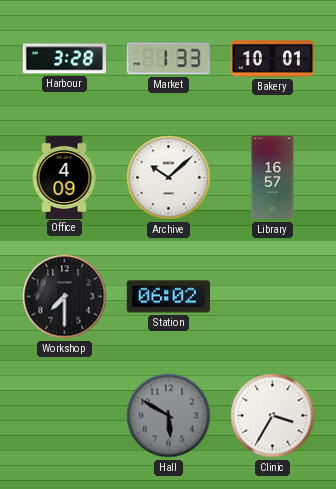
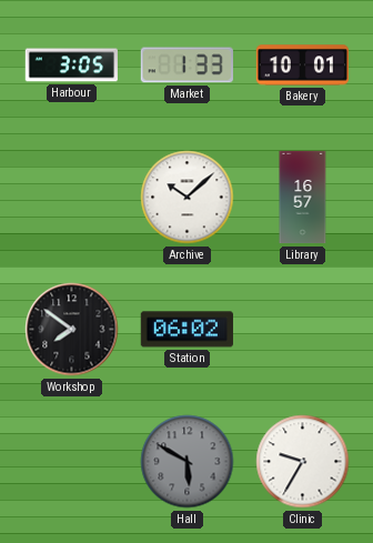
Harbour: 3:28 -> 3:05
Office: 4:09 -> none
Workshop: 7:30 -> 7:51
Clinic: 3:35 -> 9:35
